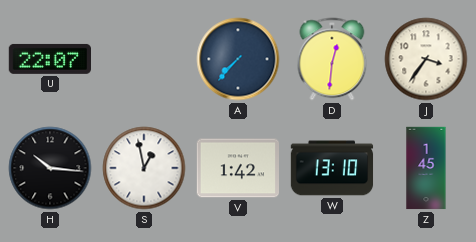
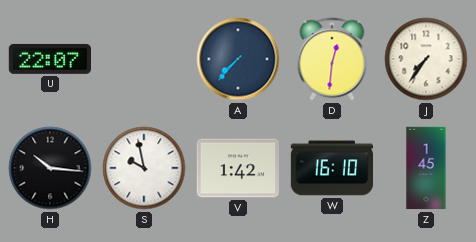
J: 3:36 -> 7:36
S: 12:58 -> 9:58
W: 13:10 -> 16:10
